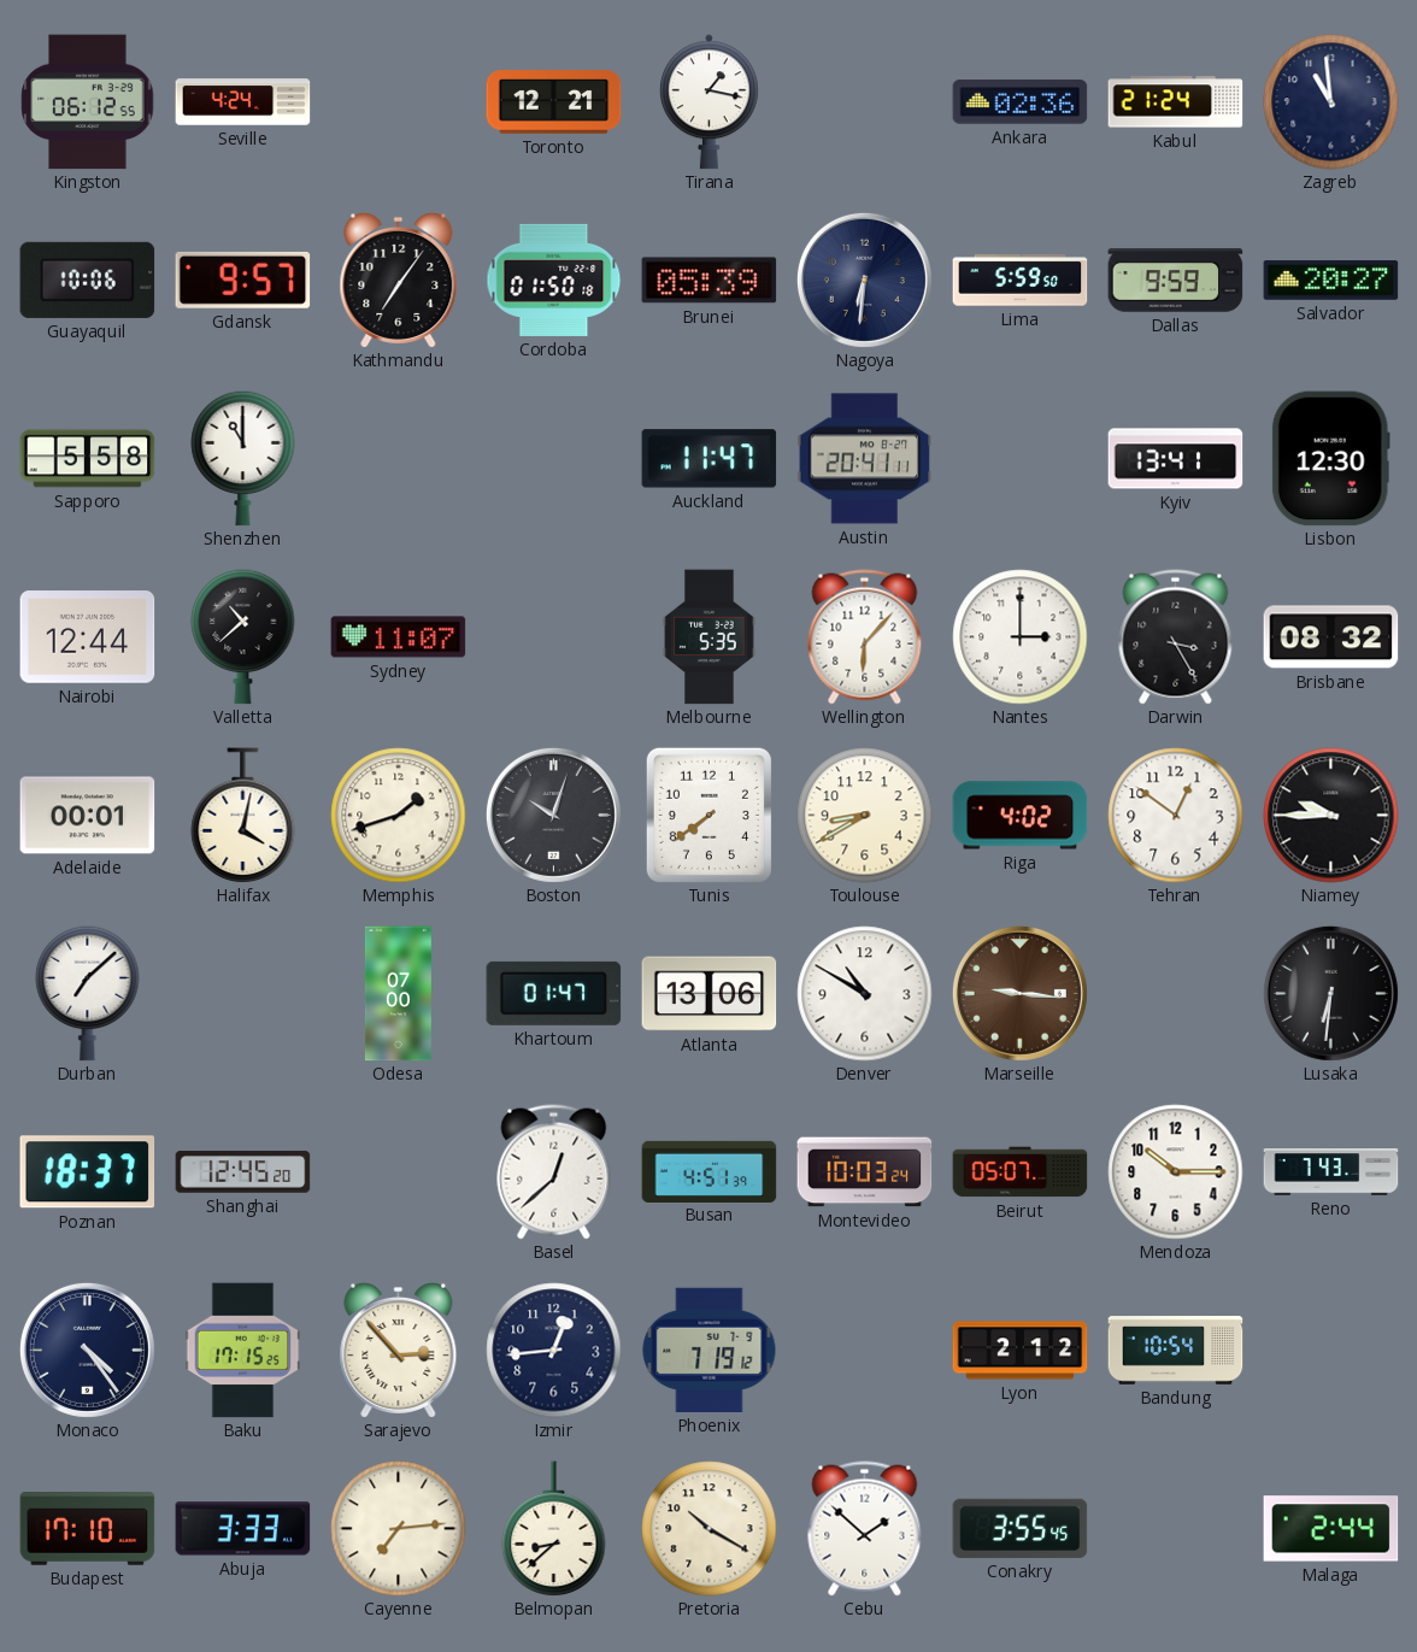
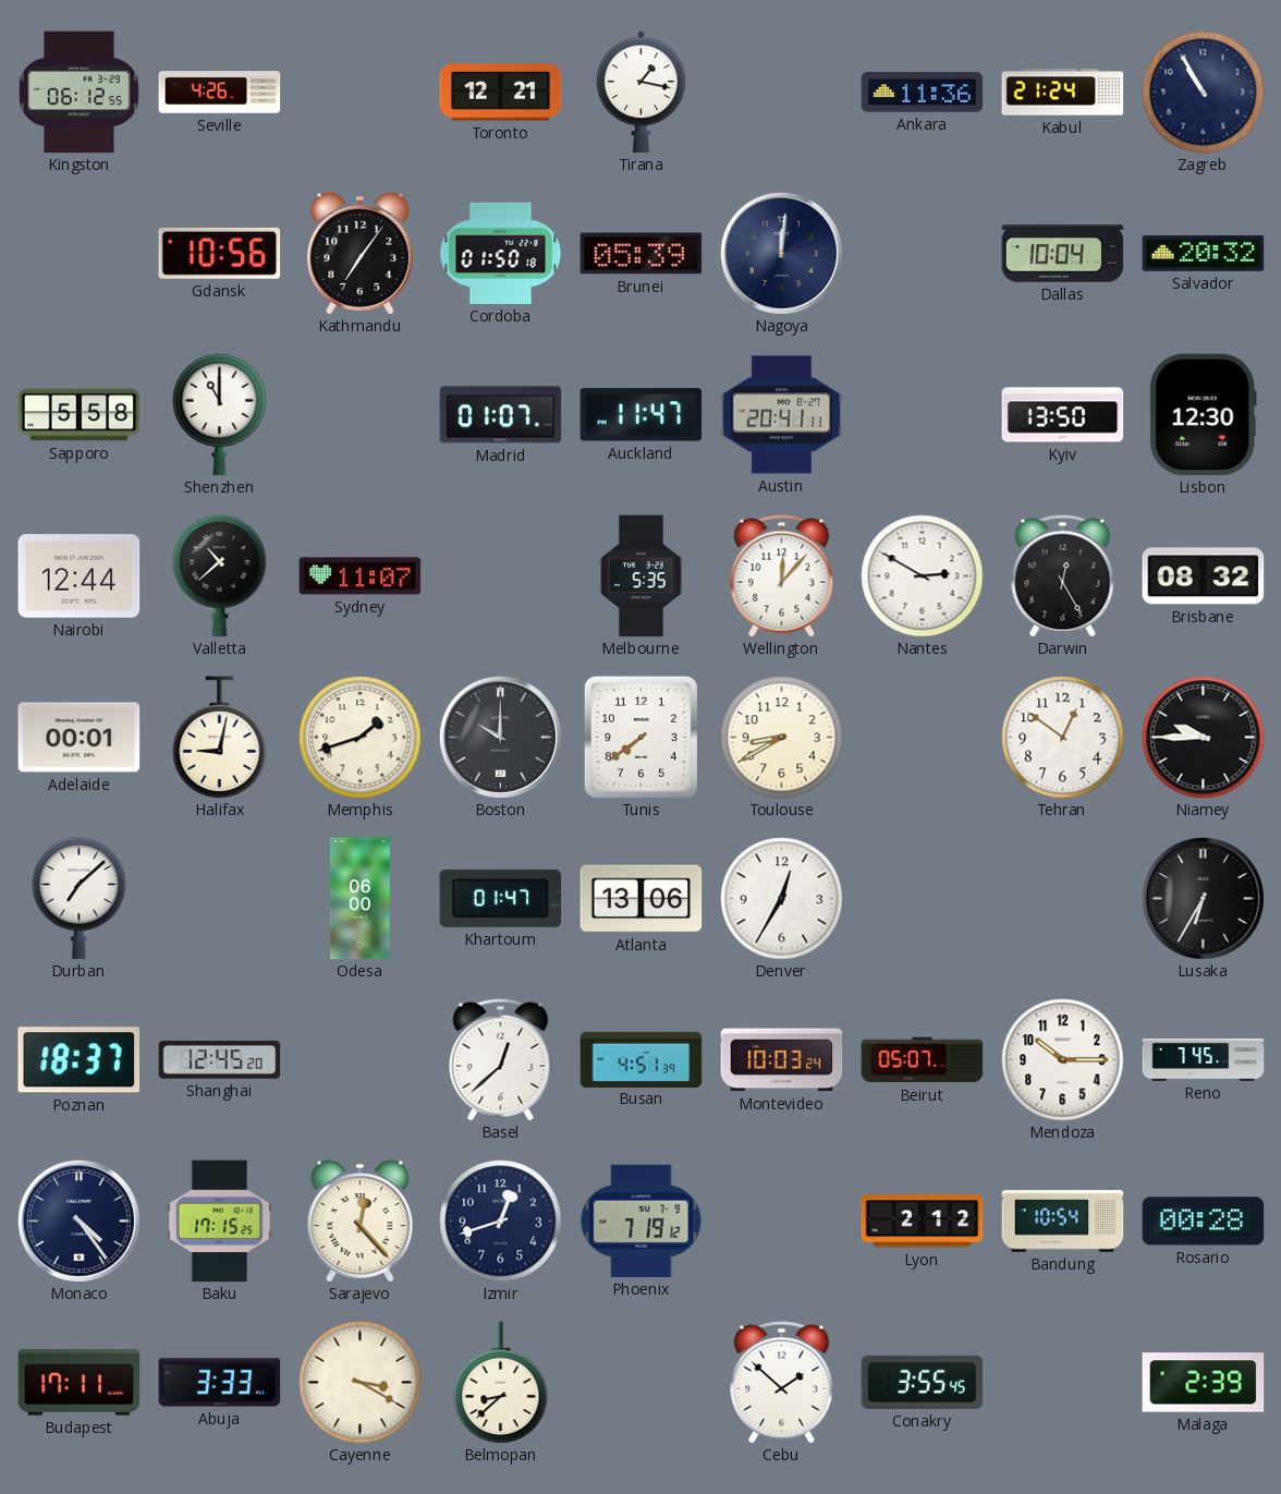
Seville: 4:24 -> 4:26
Ankara: 02:36 -> 11:36
Zagreb: 10:59 -> 10:55
Guayaquil: 10:06 -> none
Gdansk: 9:57 -> 10:56
Nagoya: 6:31 -> 12:01
Lima: 5:59 -> none
Dallas: 9:59 -> 10:04
Salvador: 20:27 -> 20:32
Madrid: none -> 01:07
Kyiv: 13:41 -> 13:50
Wellington: 6:07 -> 12:07
Nantes: 3:00 -> 2:50
Darwin: 3:25 -> 12:25
Halifax: 4:02 -> 9:02
Boston: 10:03 -> 10:00
Riga: 4:02 -> none
Odesa: 07:00 -> 06:00
Denver: 10:50 -> 12:35
Marseille: 9:16 -> none
Lusaka: 6:31 -> 6:35
Reno: 7:43 -> 7:45
Sarajevo: 2:53 -> 12:23
Izmir: 12:44 -> 12:42
Rosario: none -> 00:28
Budapest: 17:10 -> 17:11
Cayenne: 7:14 -> 3:20
Pretoria: 10:20 -> none
Malaga: 2:44 -> 2:39
